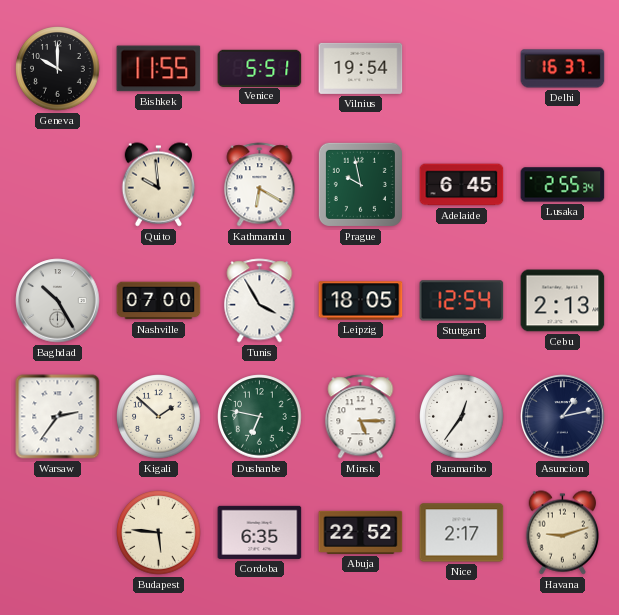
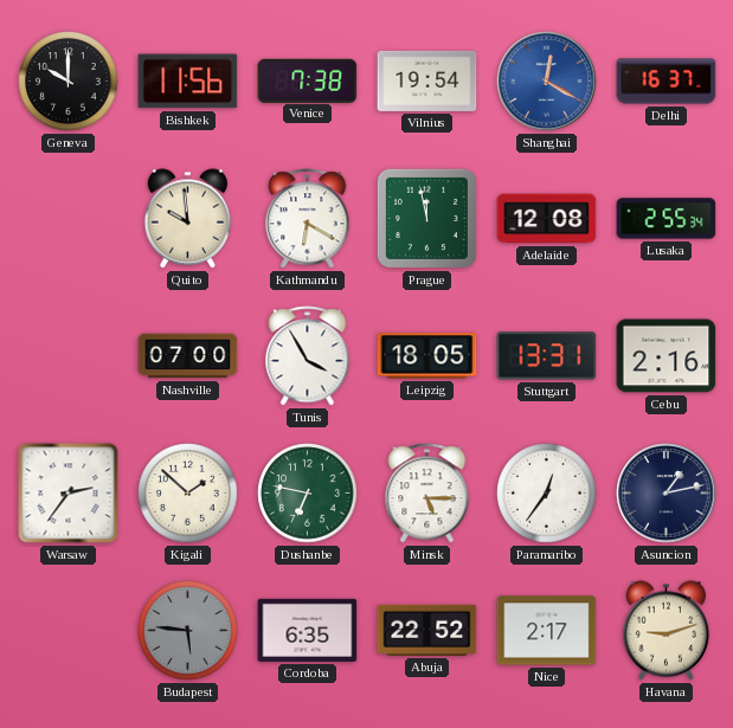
Bishkek: 11:55 -> 11:56
Venice: 5:51 -> 7:38
Shanghai: none -> 12:20
Prague: 9:58 -> 11:58
Adelaide: 6:45 -> 12:08
Baghdad: 10:25 -> none
Stuttgart: 12:54 -> 13:31
Cebu: 2:13 -> 2:16
Budapest dial: cream -> grey
